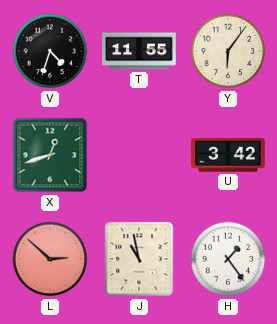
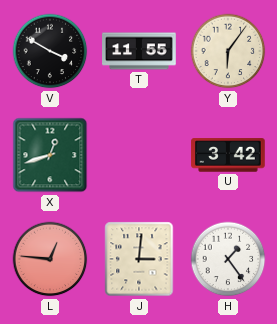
V: 4:33 -> 3:50
L: 2:52 -> 12:46
J: 10:58 -> 3:01
